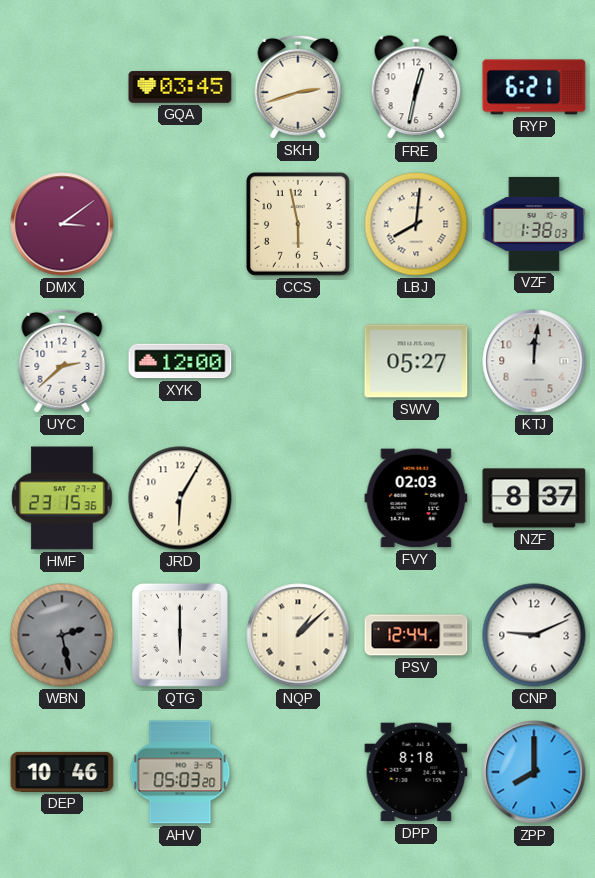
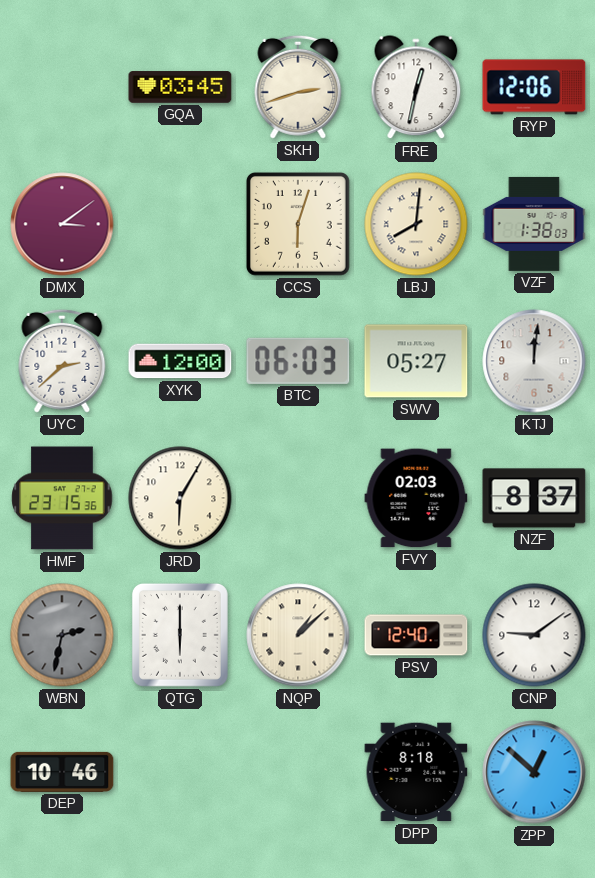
RYP: 6:21 -> 12:06
CCS: 5:58 -> 6:03
BTC: none -> 06:03
WBN: 2:28 -> 2:32
PSV: 12:44 -> 12:40
CNP: 9:11 -> 9:09
AHV: 05:03 -> none
ZPP: 8:00 -> 12:52
